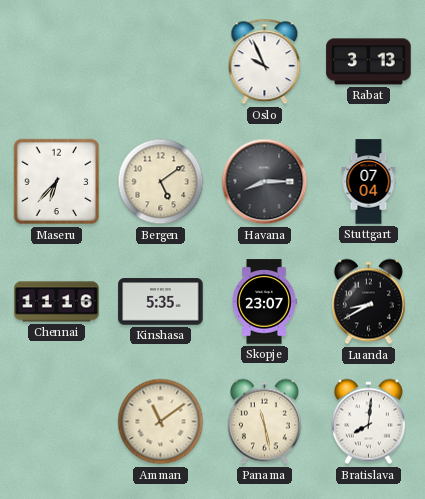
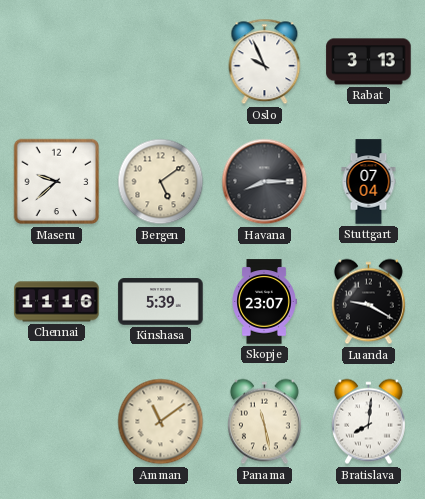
Maseru: 6:37 -> 9:38
Kinshasa: 5:35 -> 5:39
Luanda: 8:40 -> 9:20
